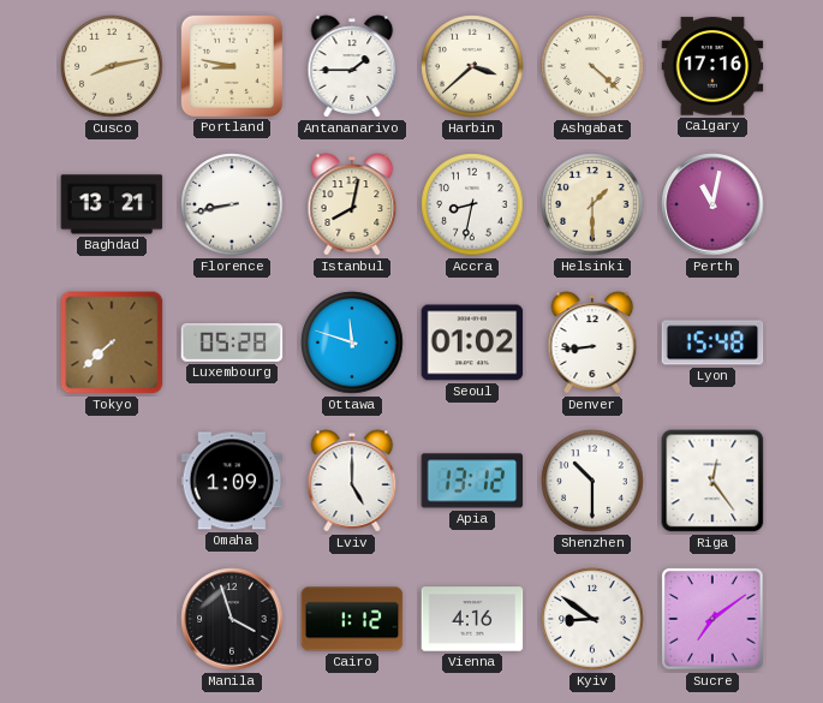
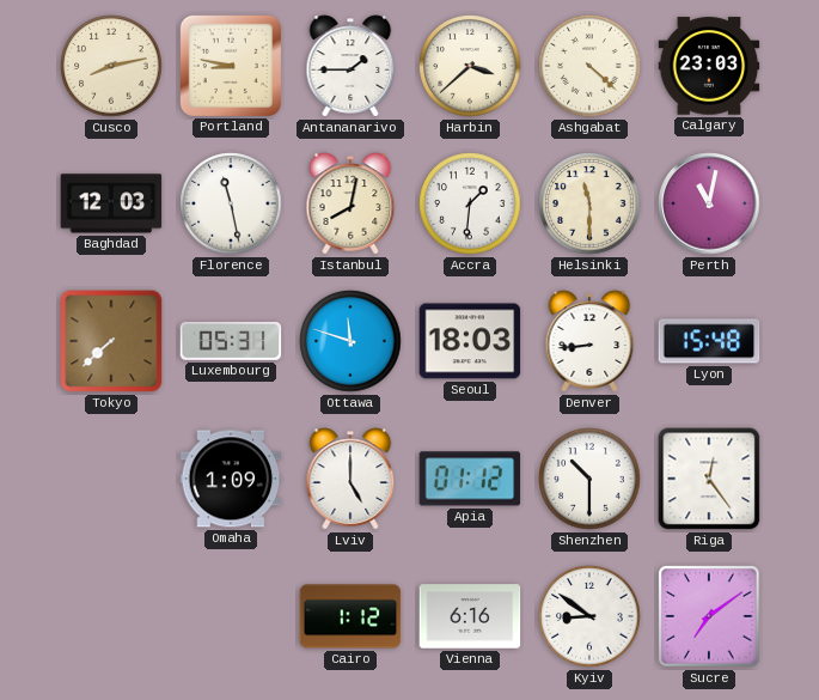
Calgary: 17:16 -> 23:03
Baghdad: 13:21 -> 12:03
Florence: 8:43 -> 11:28
Accra: 8:32 -> 1:31
Helsinki: 1:30 -> 11:30
Luxembourg: 05:28 -> 05:31
Seoul: 01:02 -> 18:03
Apia: 13:12 -> 01:12
Manila: 3:57 -> none
Vienna: 4:16 -> 6:16
